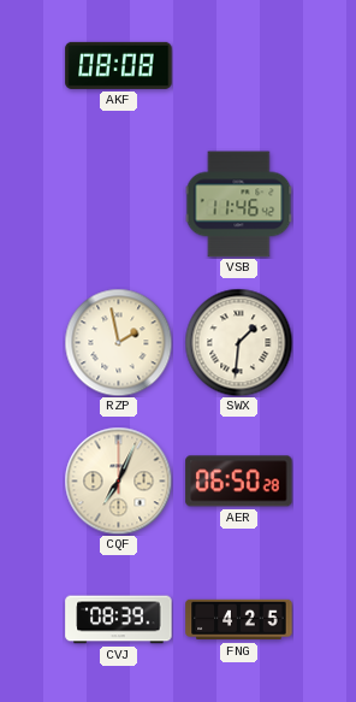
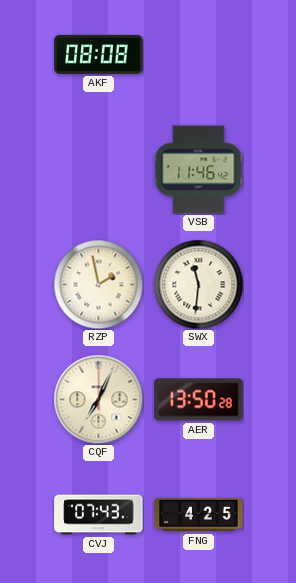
SWX: 1:31 -> 11:31
AER: 06:50 -> 13:50
CVJ: 08:39 -> 07:43
